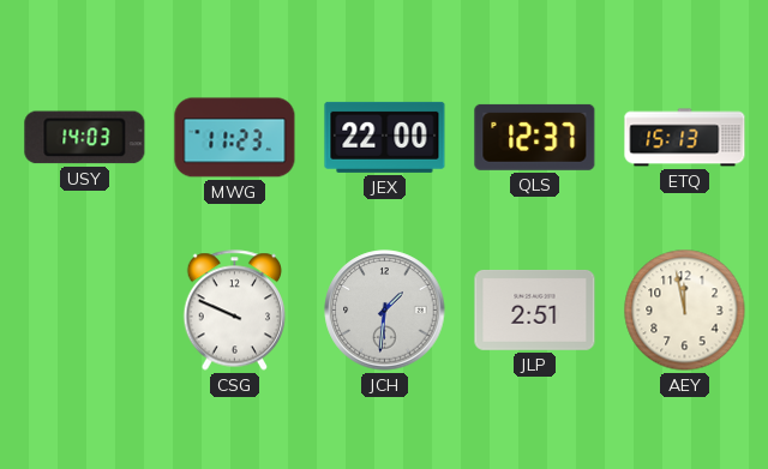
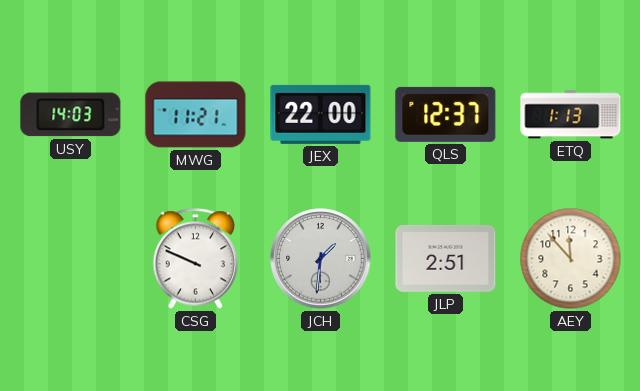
MWG: 11:23 -> 11:21
ETQ: 15:13 -> 1:13
AEY: 11:58 -> 11:53
